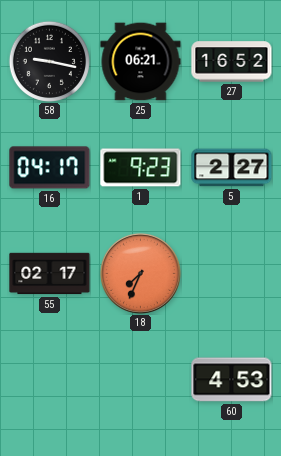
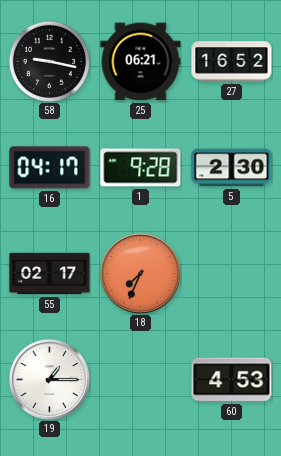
1: 9:23 -> 9:28
5: 2:27 -> 2:30
19: none -> 1:15
